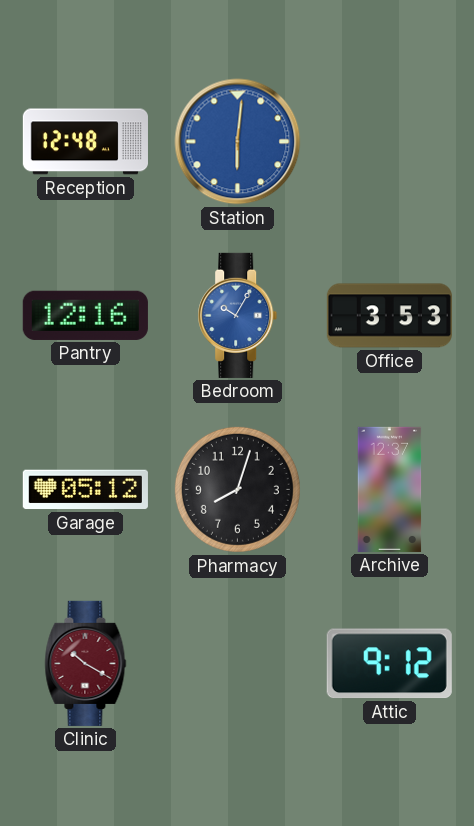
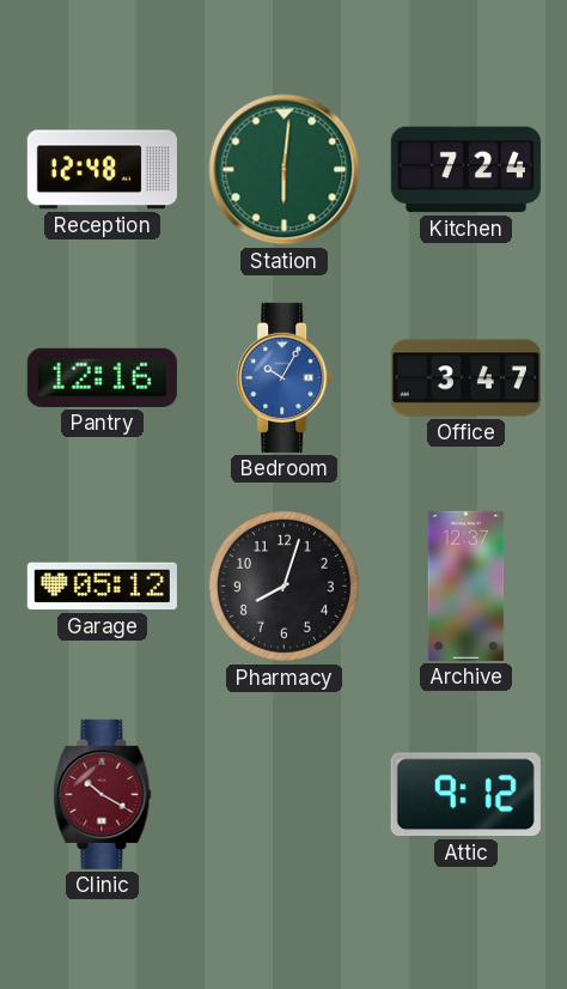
Station dial: blue -> green
Kitchen: none -> 7:24
Office: 3:53 -> 3:47
